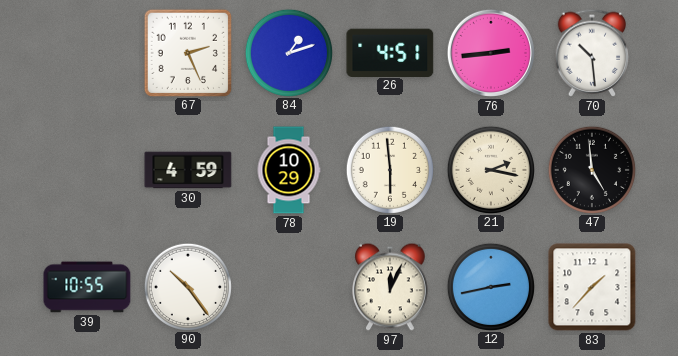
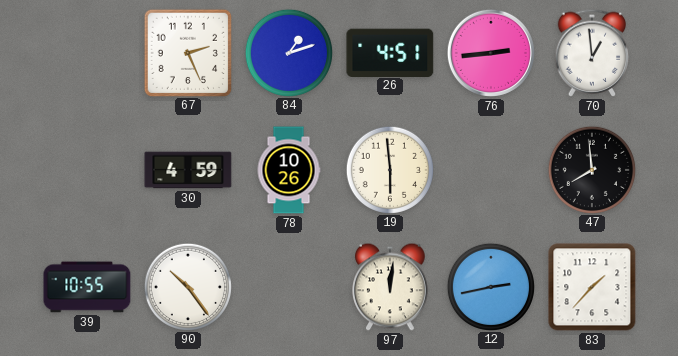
70: 10:29 -> 12:59
78: 10:29 -> 10:26
21: 2:17 -> none
47: 4:59 -> 7:59
97: 12:04 -> 12:01
